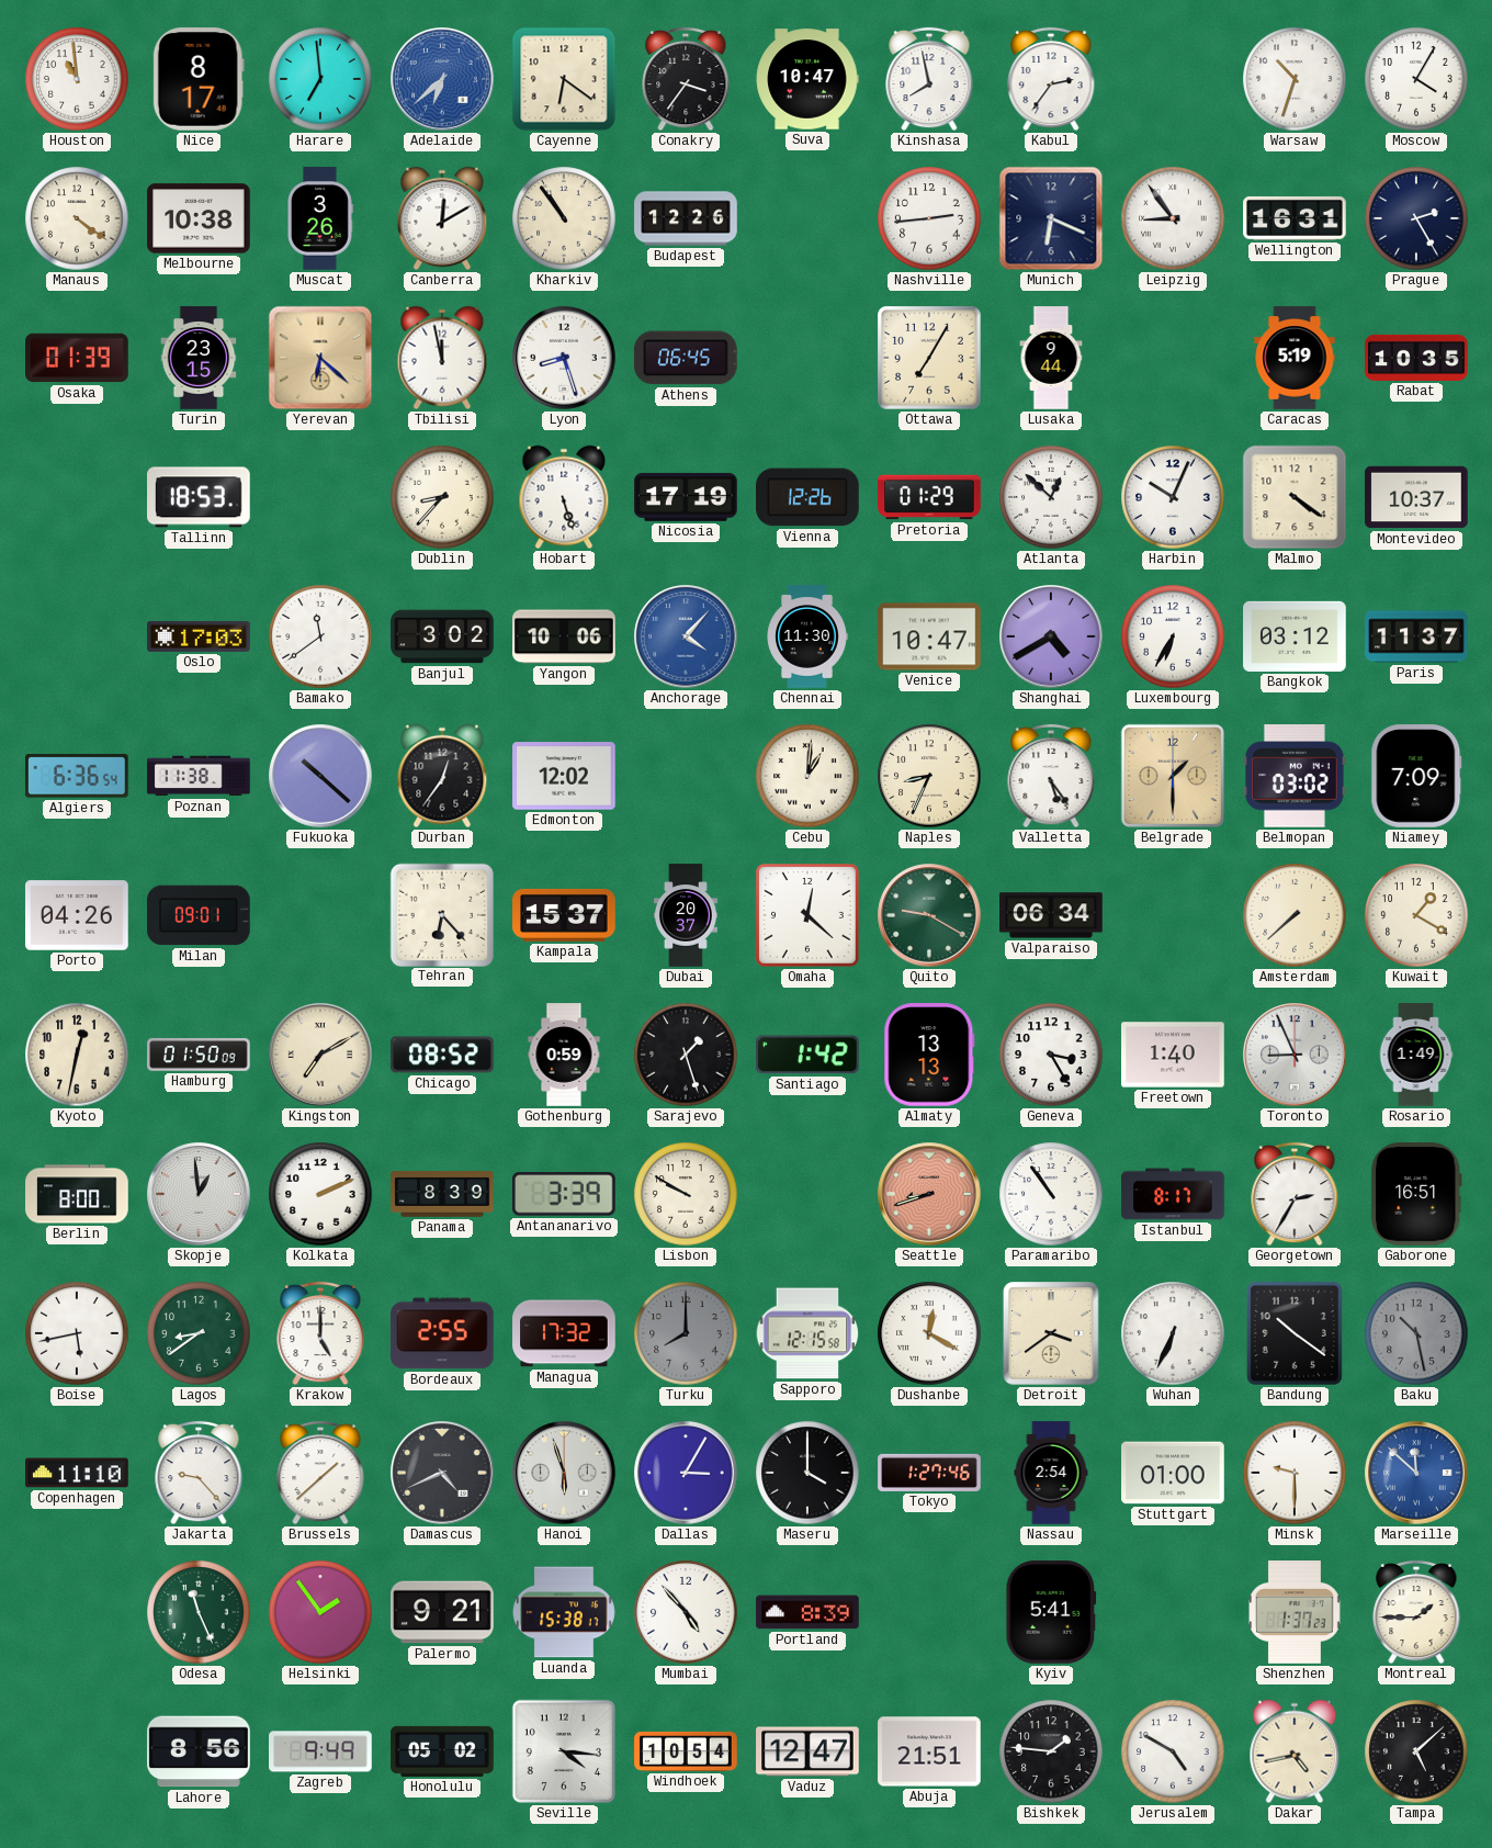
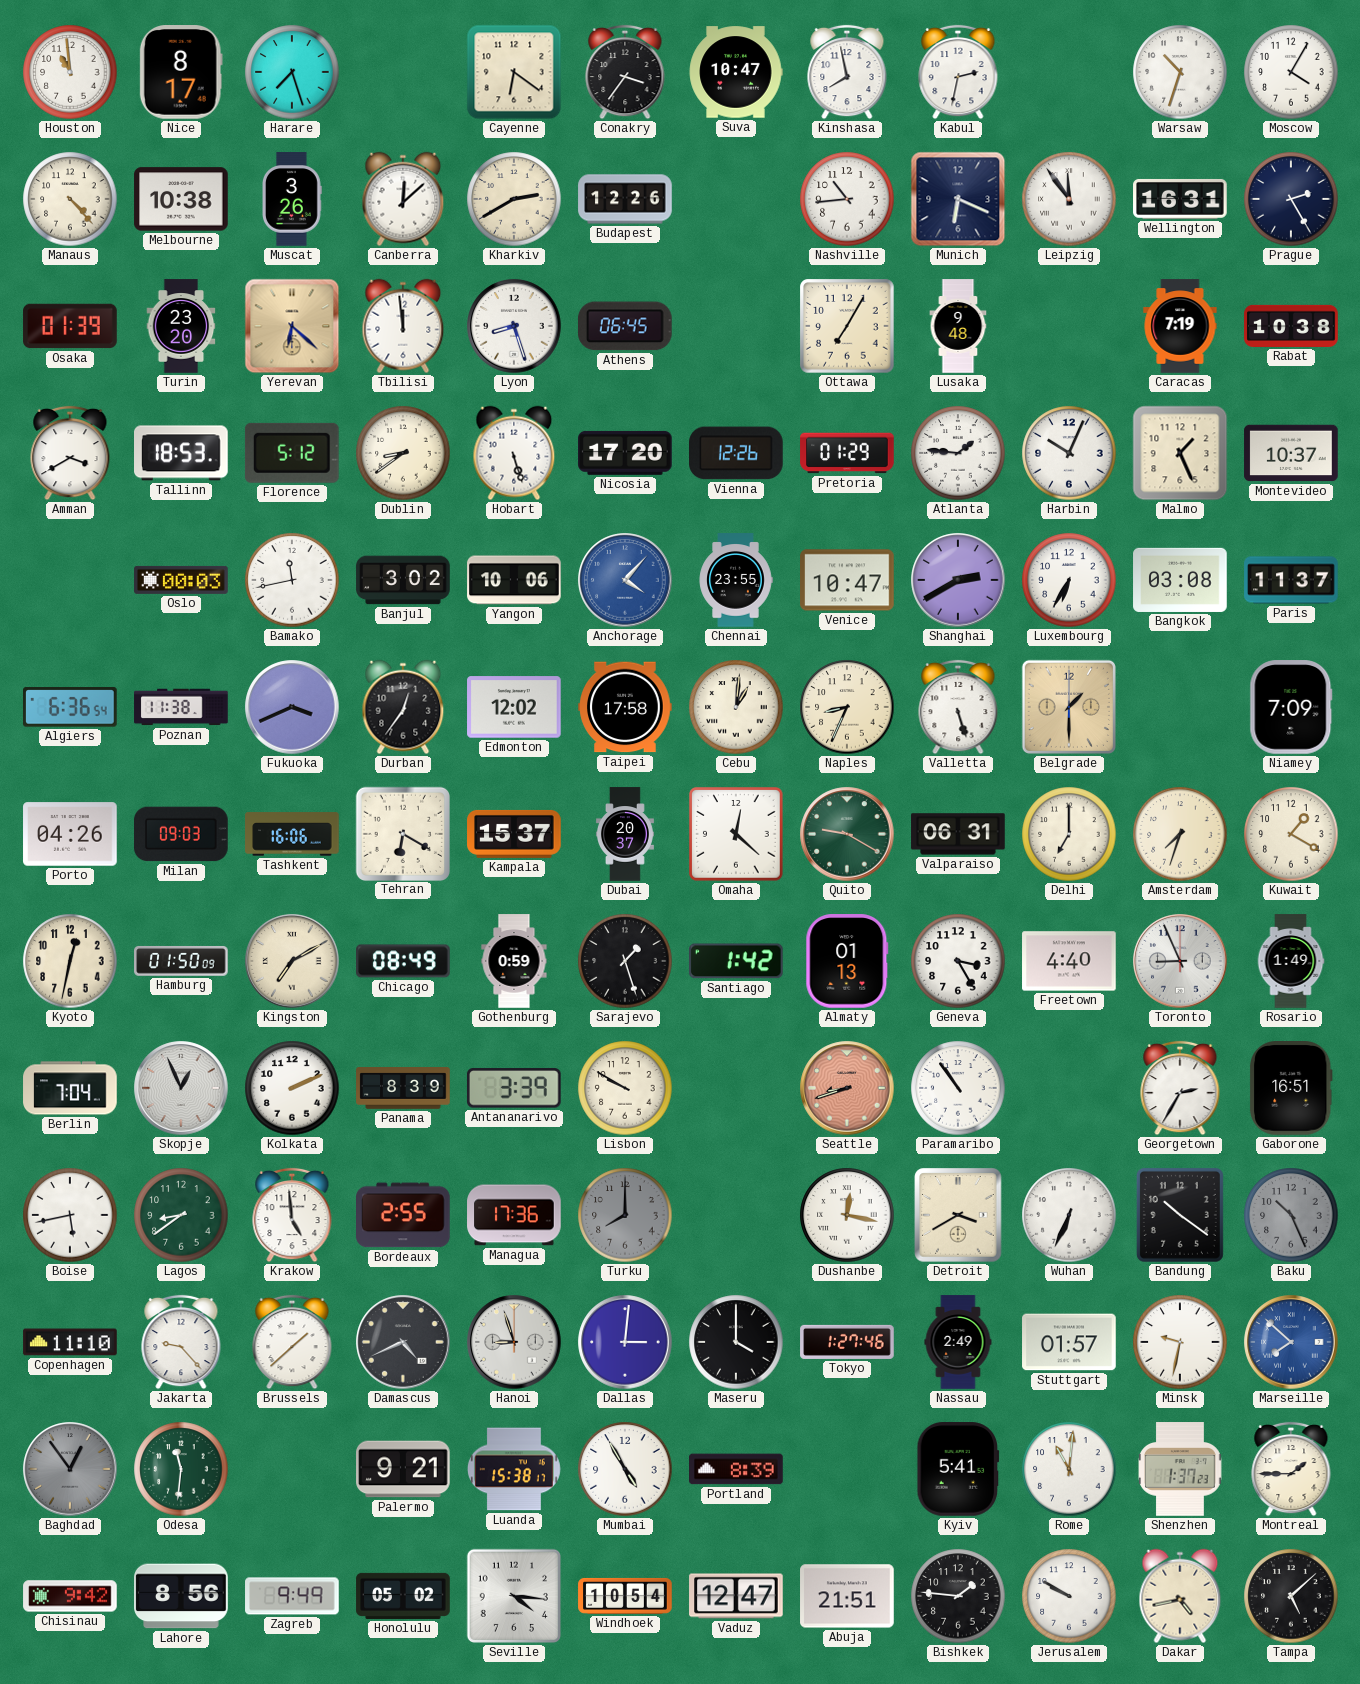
Harare: 6:59 -> 7:27
Adelaide: 6:38 -> none
Kabul: 2:36 -> 2:32
Manaus: 4:21 -> 4:23
Canberra: 12:10 -> 12:08
Kharkiv: 10:54 -> 2:40
Nashville: 2:44 -> 10:44
Leipzig: 8:54 -> 11:54
Turin: 23:15 -> 23:20
Tbilisi: 11:58 -> 11:59
Lusaka: 9:44 -> 9:48
Caracas: 5:19 -> 7:19
Rabat: 10:35 -> 10:38
Amman: none -> 3:40
Florence: none -> 5:12
Dublin: 8:37 -> 8:39
Nicosia: 17:19 -> 17:20
Atlanta: 12:52 -> 1:46
Malmo: 4:21 -> 1:26
Oslo: 17:03 -> 00:03
Bamako: 11:39 -> 11:43
Chennai: 11:30 -> 23:55
Shanghai: 4:40 -> 2:40
Bangkok: 03:12 -> 03:08
Fukuoka: 10:22 -> 3:41
Taipei: none -> 17:58
Valletta: 5:24 -> 5:27
Belmopan: 03:02 -> none
Milan: 09:01 -> 09:03
Tashkent: none -> 16:06
Tehran: 6:23 -> 6:20
Valparaiso: 06:34 -> 06:31
Delhi: none -> 7:00
Amsterdam: 7:38 -> 7:33
Chicago: 08:52 -> 08:49
Almaty: 13:13 -> 01:13
Freetown: 1:40 -> 4:40
Berlin: 8:00 -> 7:04
Skopje: 12:59 -> 12:56
Istanbul: 8:17 -> none
Krakow: 5:00 -> 4:59
Managua: 17:32 -> 17:36
Sapporo: 12:15 -> none
Dushanbe: 12:20 -> 12:17
Detroit: 3:39 -> 3:40
Baku: 10:28 -> 10:26
Hanoi: 5:57 -> 8:57
Dallas: 3:05 -> 3:01
Nassau: 2:54 -> 2:49
Stuttgart: 01:00 -> 01:57
Minsk: 9:30 -> 9:32
Marseille: 11:52 -> 7:52
Baghdad: none -> 12:54
Odesa: 11:26 -> 11:31
Helsinki: 1:54 -> none
Mumbai: 4:53 -> 4:55
Rome: none -> 11:01
Chisinau: none -> 9:42
Jerusalem: 4:50 -> 9:50
